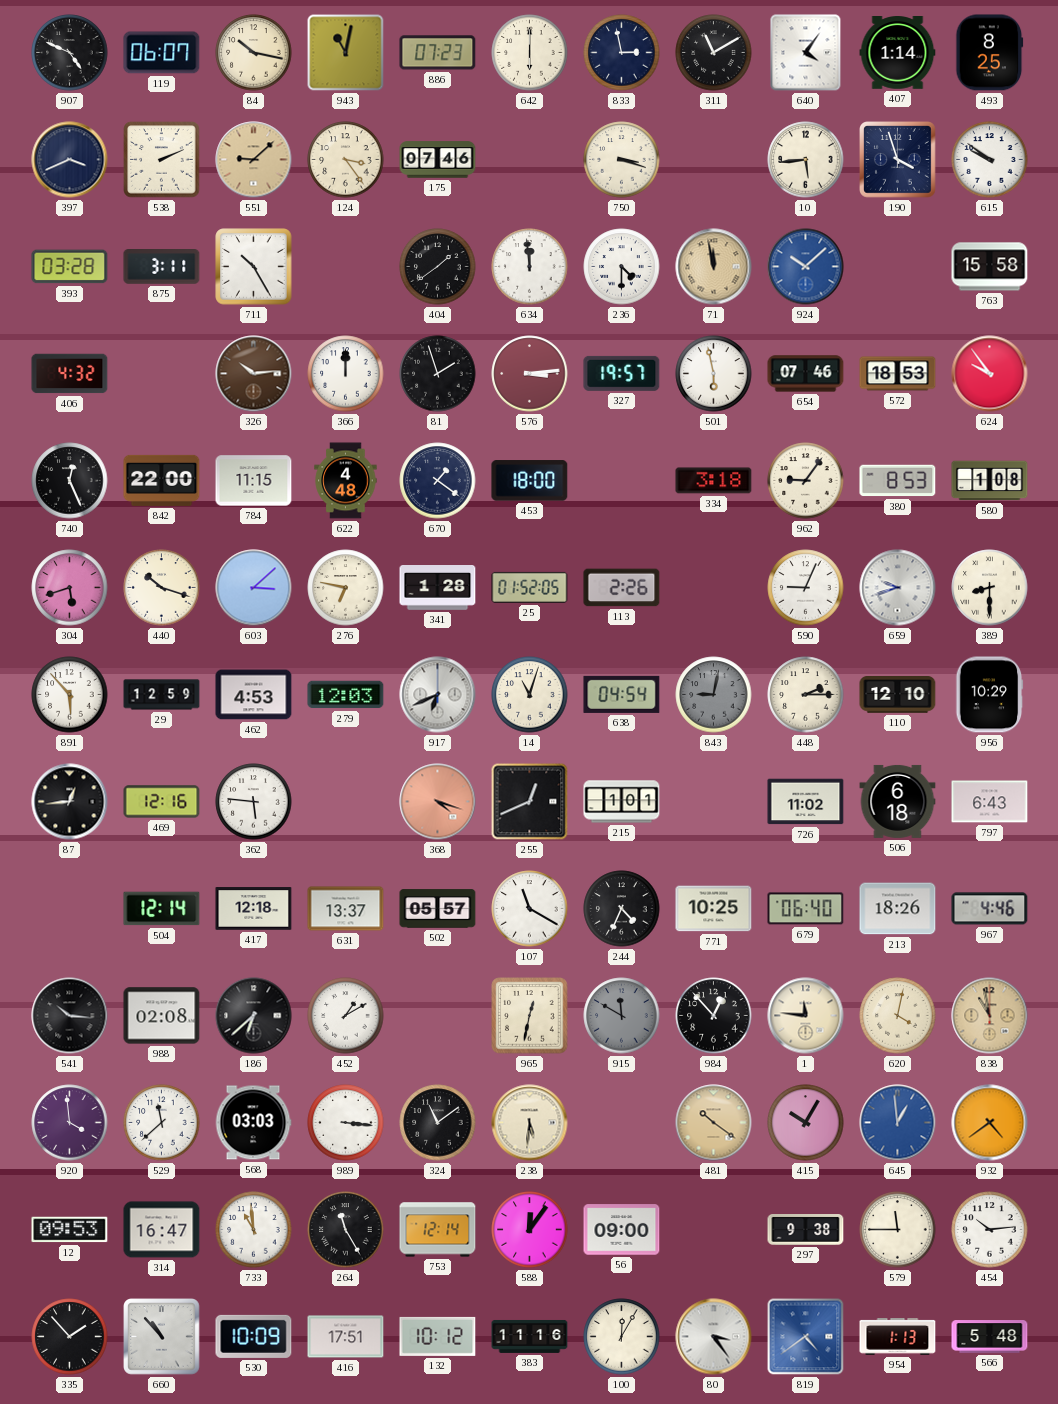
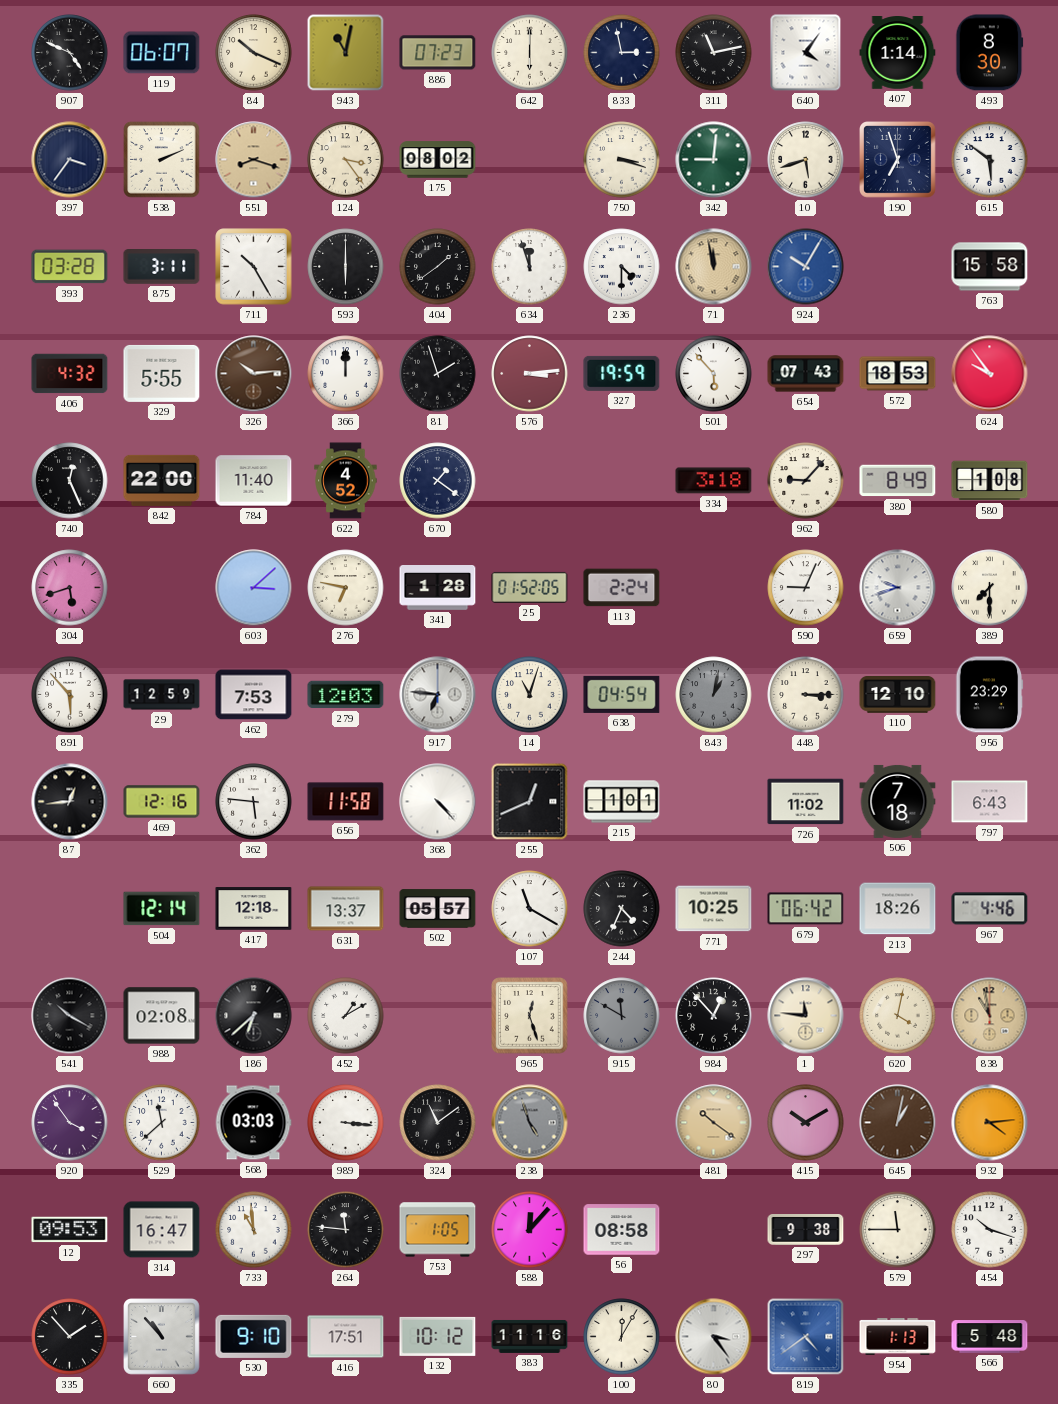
84: 10:17 -> 10:19
311: 11:10 -> 11:13
493: 8:25 -> 8:30
397: 3:41 -> 3:36
551: 9:08 -> 8:18
175: 07:46 -> 08:02
342: none -> 9:01
10: 5:44 -> 5:42
190: 3:57 -> 6:57
615: 9:51 -> 5:51
593: none -> 6:00
634: 11:59 -> 11:57
924: 10:08 -> 10:05
329: none -> 5:55
327: 19:57 -> 19:59
501: 5:58 -> 5:53
654: 07:46 -> 07:43
784: 11:15 -> 11:40
622: 4:48 -> 4:52
453: 18:00 -> none
962: 9:06 -> 9:07
380: 8:53 -> 8:49
440: 10:18 -> none
113: 2:26 -> 2:24
389: 8:30 -> 7:30
462: 4:53 -> 7:53
917: 6:41 -> 6:46
843: 9:02 -> 1:02
448: 2:15 -> 3:15
956: 10:29 -> 23:29
656: none -> 11:58
368: 4:18 -> 4:23
368 dial: salmon -> white
506: 6:18 -> 7:18
679: 06:40 -> 06:42
541: 10:16 -> 10:20
965: 12:32 -> 12:27
920: 3:59 -> 3:54
238: 5:31 -> 4:57
238 dial: cream -> grey
415: 10:05 -> 10:10
645: 12:59 -> 1:02
645 dial: blue -> brown
932: 4:39 -> 4:14
264: 11:25 -> 11:46
753: 12:14 -> 1:05
588: 12:06 -> 12:07
56: 09:00 -> 08:58
454: 10:14 -> 10:18
530: 10:09 -> 9:10
